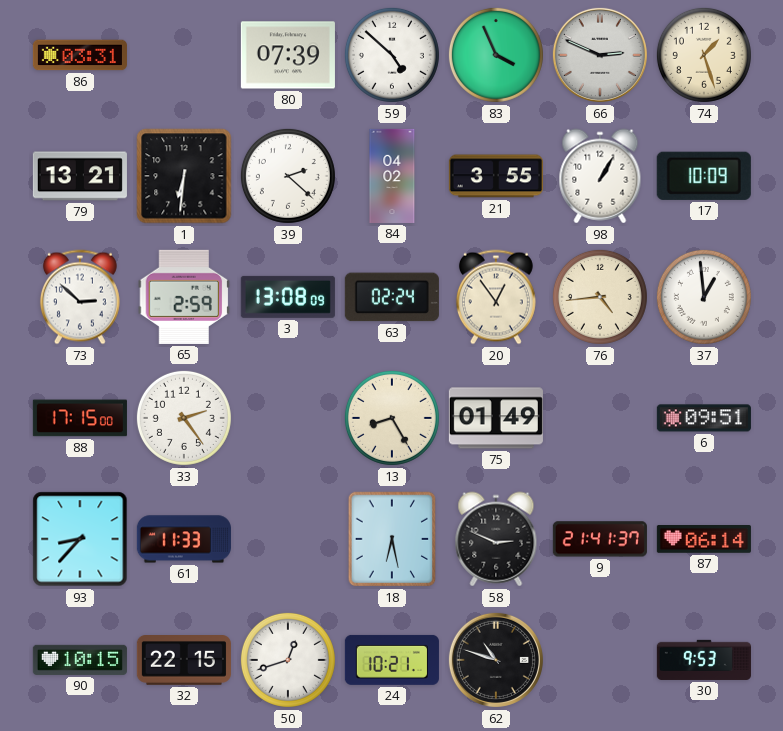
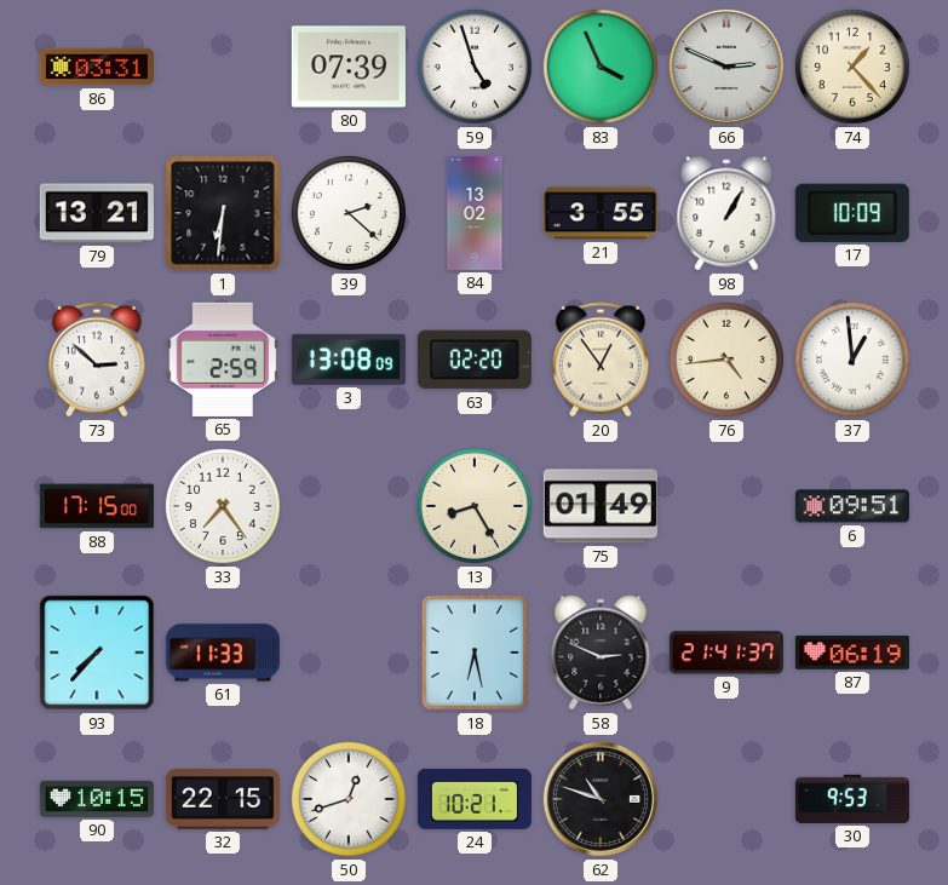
59: 4:52 -> 4:57
74: 1:27 -> 1:23
84: 04:02 -> 13:02
63: 02:24 -> 02:20
33: 2:24 -> 7:24
93: 8:37 -> 7:37
87: 06:14 -> 06:19
